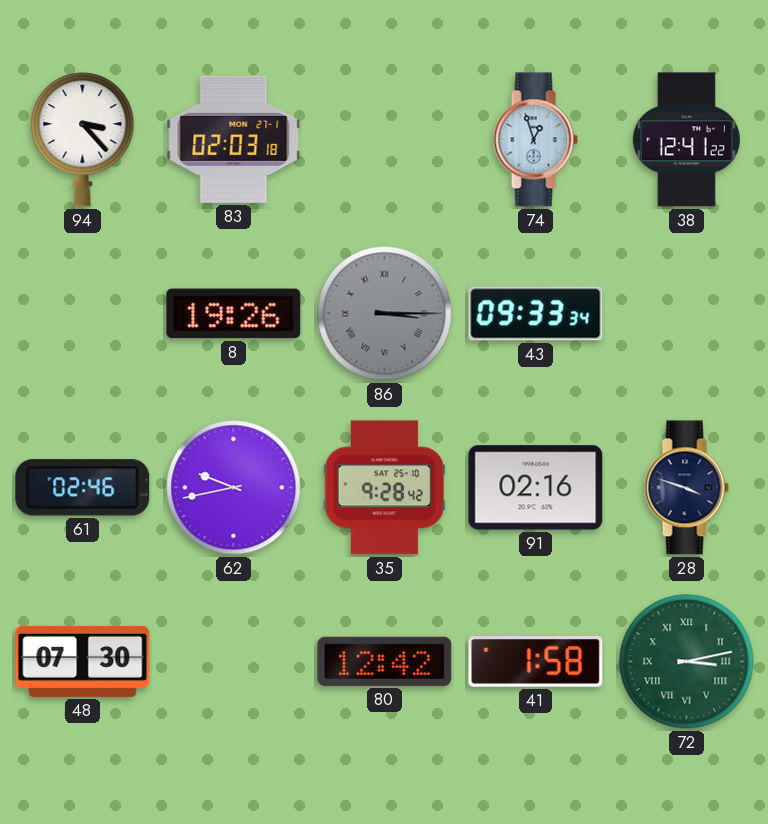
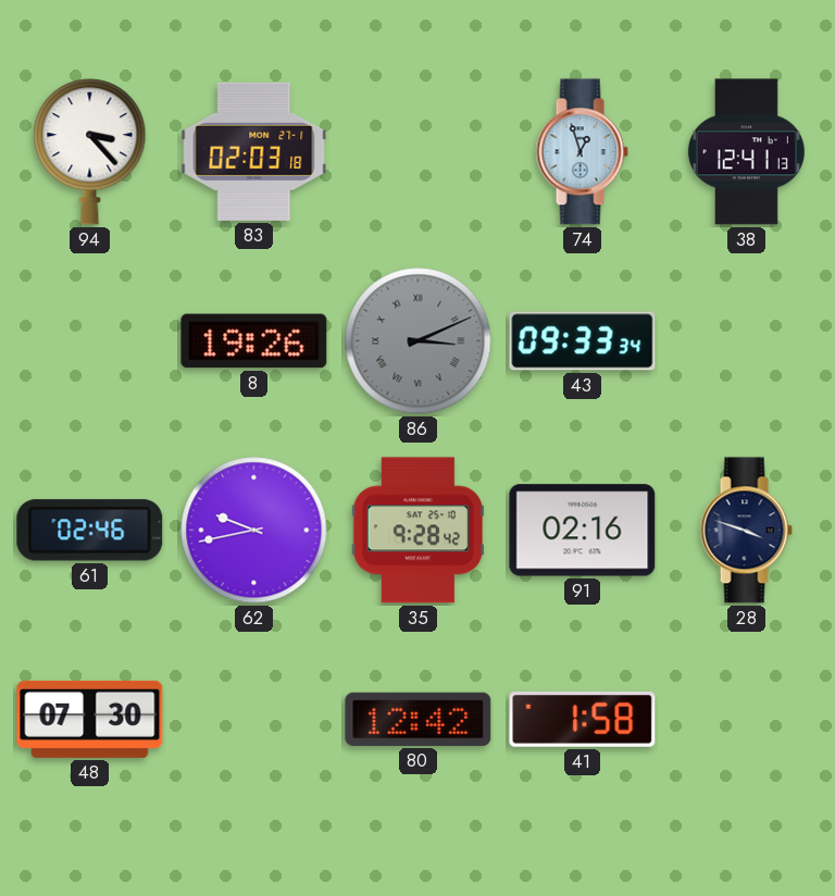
38: 12:41:22 -> 12:41:13
86: 3:15 -> 3:11
72: 3:13 -> none
